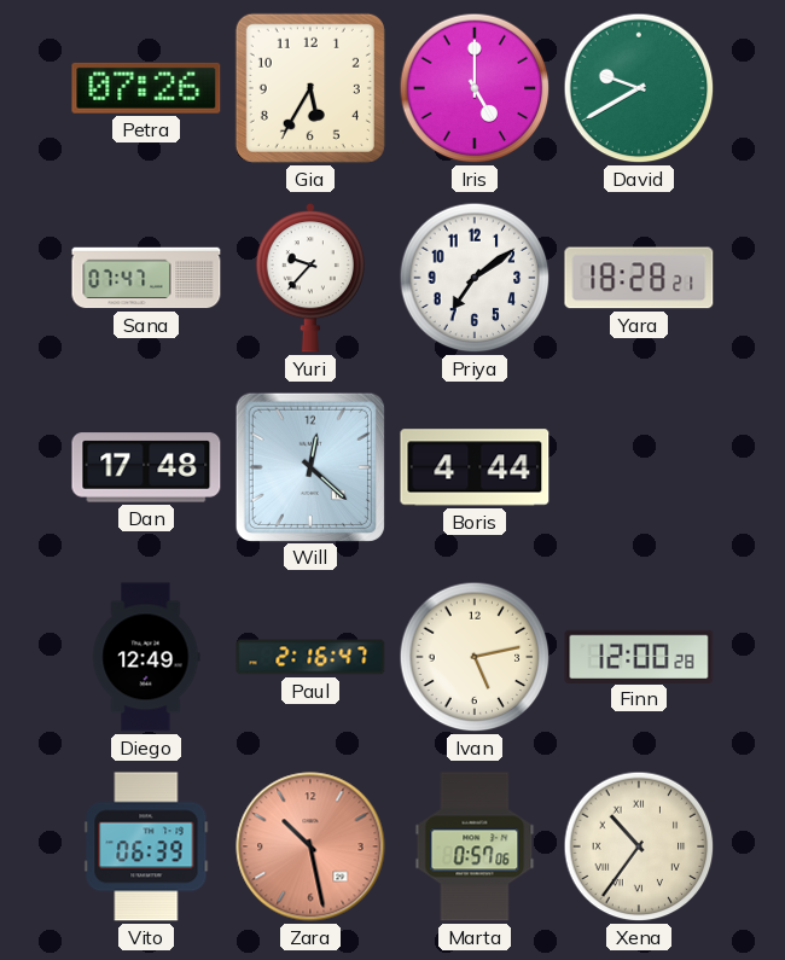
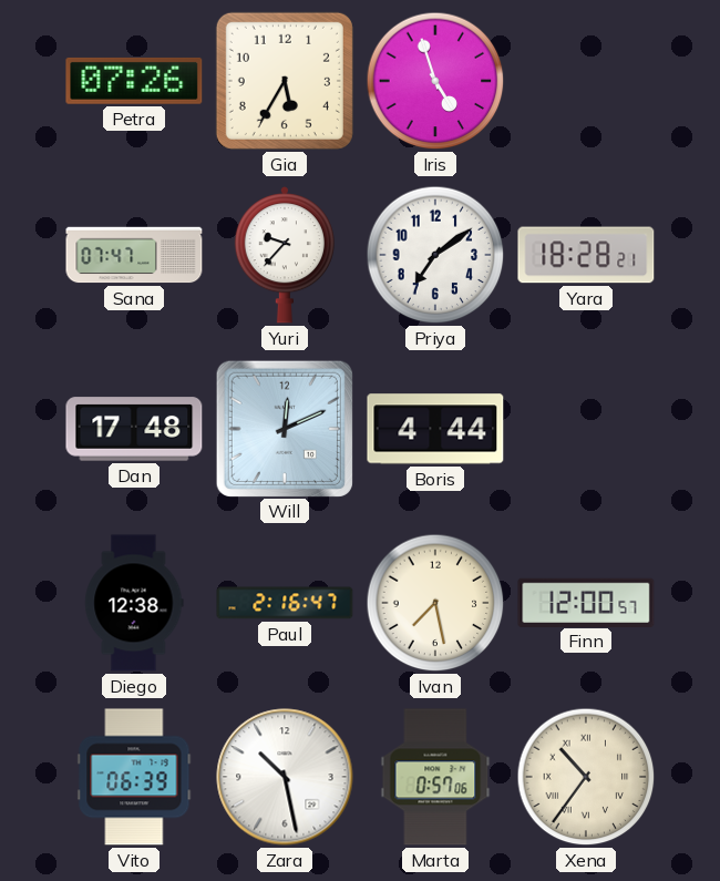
Iris: 5:00 -> 4:57
David: 9:40 -> none
Will: 12:22 -> 12:11
Diego: 12:49 -> 12:38
Ivan: 5:13 -> 7:28
Finn: 12:00:28 -> 12:00:57
Zara dial: salmon -> white
